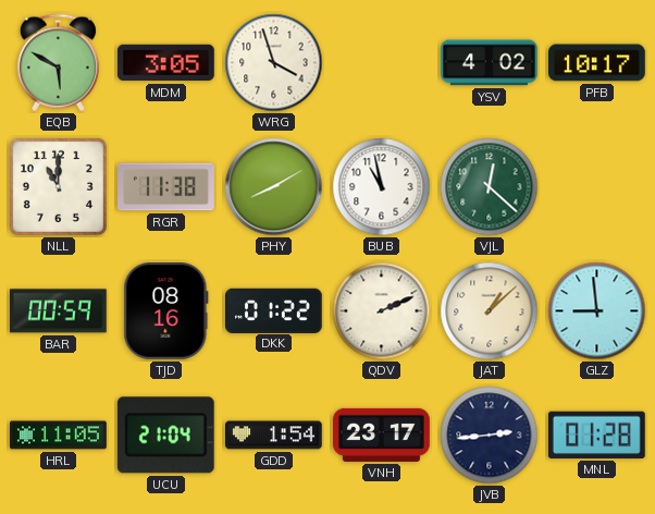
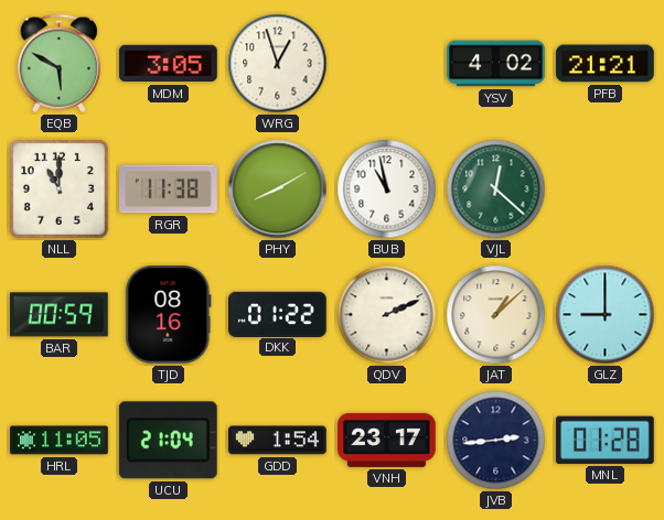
WRG: 3:57 -> 12:57
PFB: 10:17 -> 21:21
GLZ: 8:59 -> 9:00
